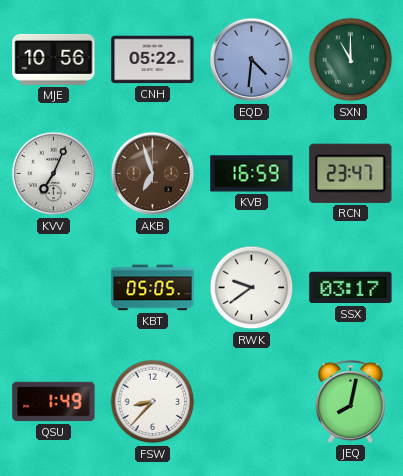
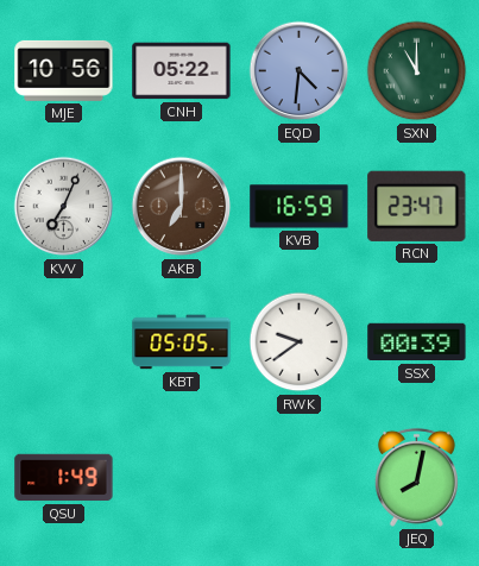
AKB: 6:57 -> 7:00
SSX: 03:17 -> 00:39
FSW: 8:37 -> none
